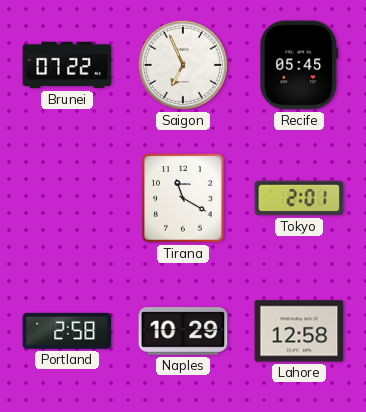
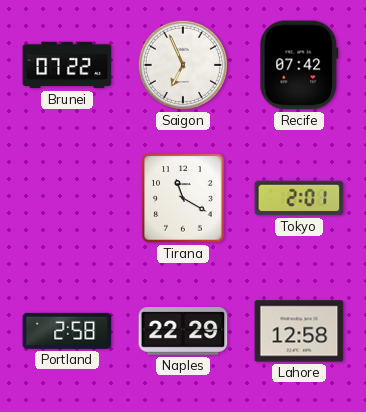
Recife: 05:45 -> 07:42
Naples: 10:29 -> 22:29
